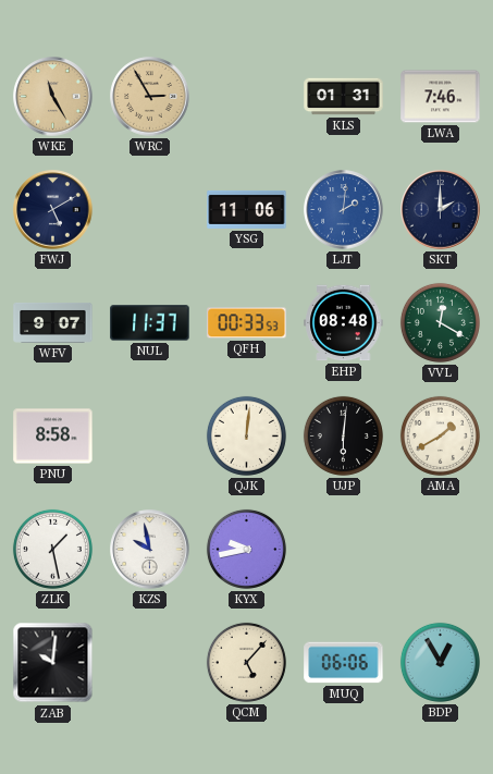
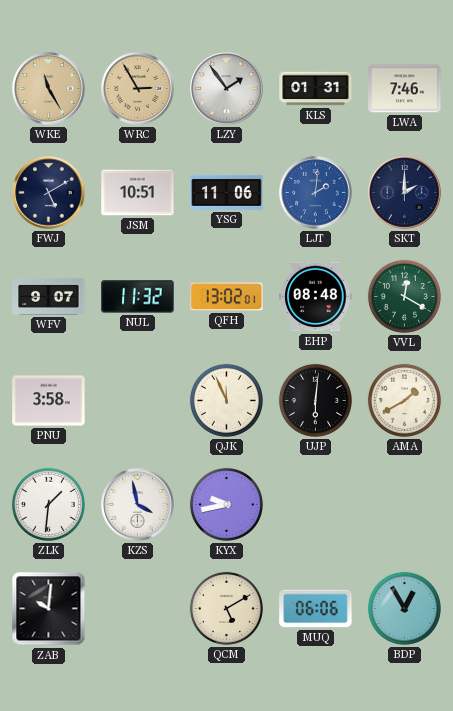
LZY: none -> 1:54
JSM: none -> 10:51
NUL: 11:37 -> 11:32
QFH: 00:33 -> 13:02
PNU: 8:58 -> 3:58
QJK: 12:01 -> 11:56
ZLK: 1:28 -> 1:31
KZS: 9:58 -> 3:58
QCM: 5:07 -> 5:10
